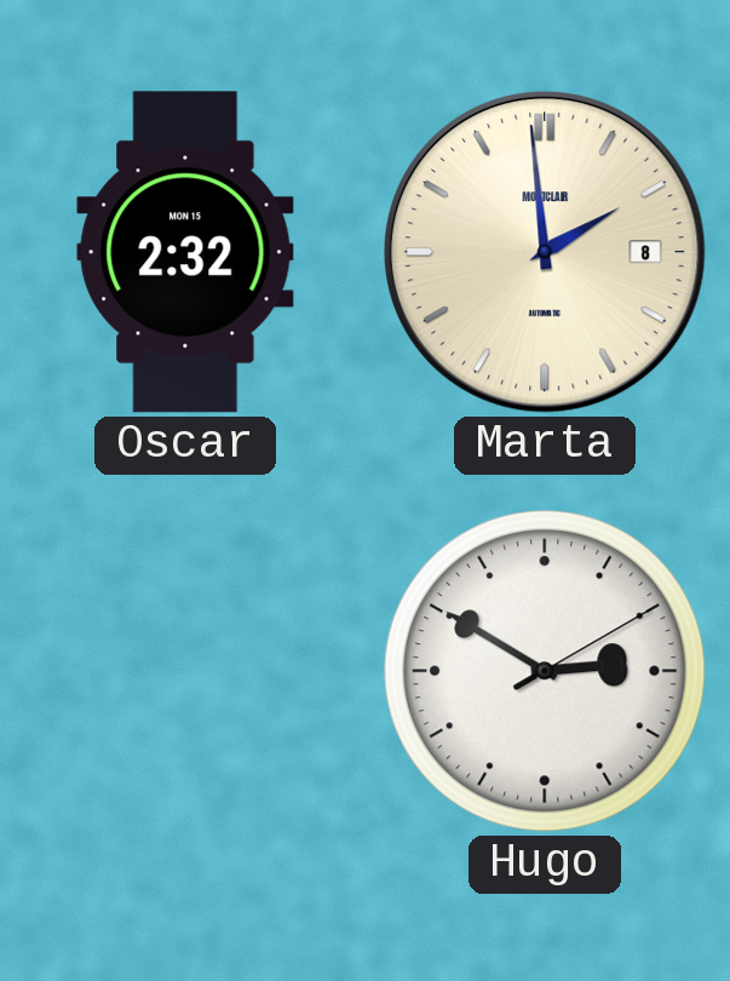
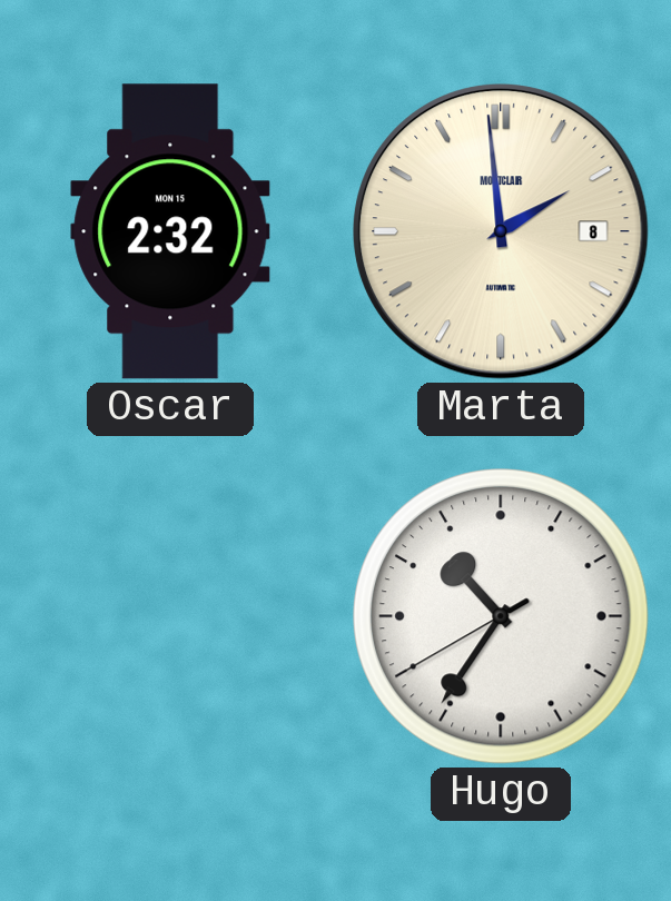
Hugo: 2:50 -> 10:35
